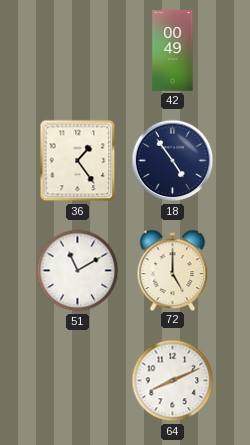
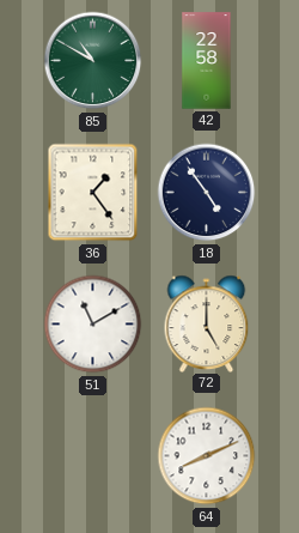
85: none -> 10:50
42: 00:49 -> 22:58
